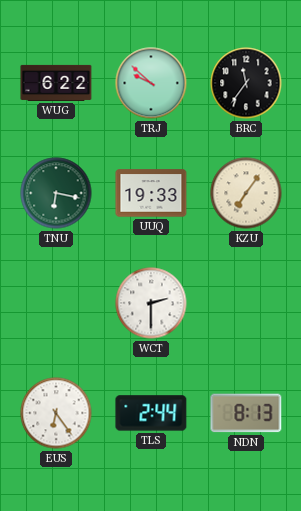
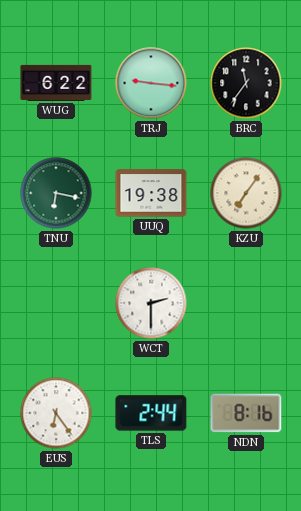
TRJ: 9:52 -> 9:16
UUQ: 19:33 -> 19:38
NDN: 8:13 -> 8:16
